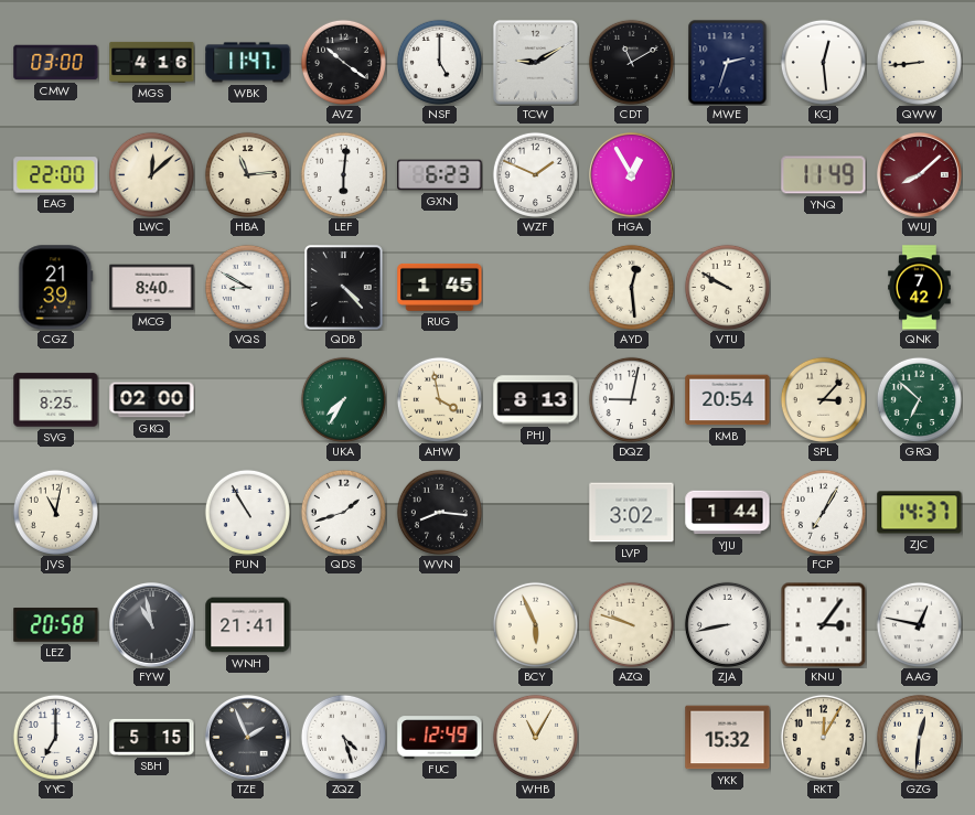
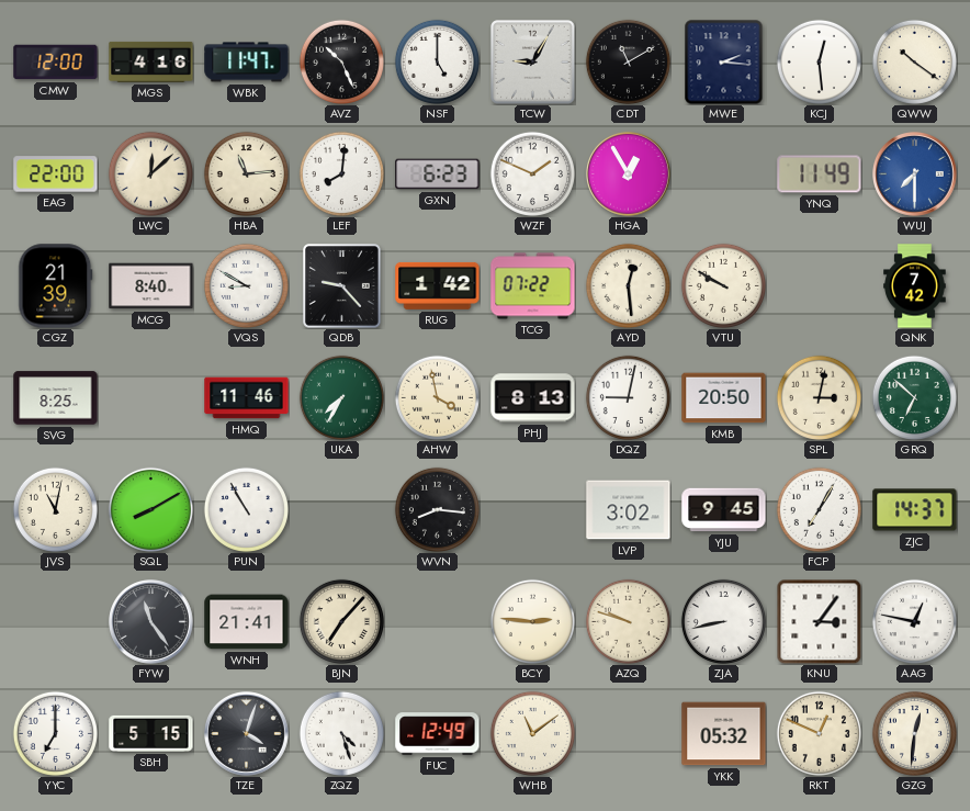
CMW: 03:00 -> 12:00
AVZ: 10:21 -> 10:26
TCW: 9:10 -> 9:05
MWE: 2:33 -> 2:16
QWW: 8:44 -> 10:21
LEF: 6:01 -> 8:01
WUJ: 8:08 -> 7:30
WUJ dial: burgundy -> blue
QDB: 4:23 -> 9:23
RUG: 1:45 -> 1:42
TCG: none -> 07:22
GKQ: 02:00 -> none
HMQ: none -> 11:46
KMB: 20:54 -> 20:50
SPL: 3:07 -> 3:02
SQL: none -> 8:10
QDS: 1:42 -> none
YJU: 1:44 -> 9:45
LEZ: 20:58 -> none
FYW: 10:58 -> 11:24
BJN: none -> 7:07
BCY: 5:56 -> 2:46
TZE: 1:56 -> 4:03
WHB: 11:05 -> 11:09
YKK: 15:32 -> 05:32
RKT: 12:05 -> 12:49
